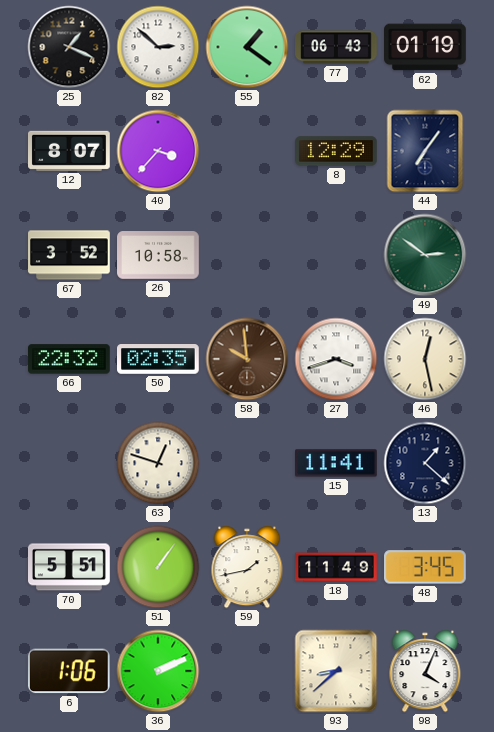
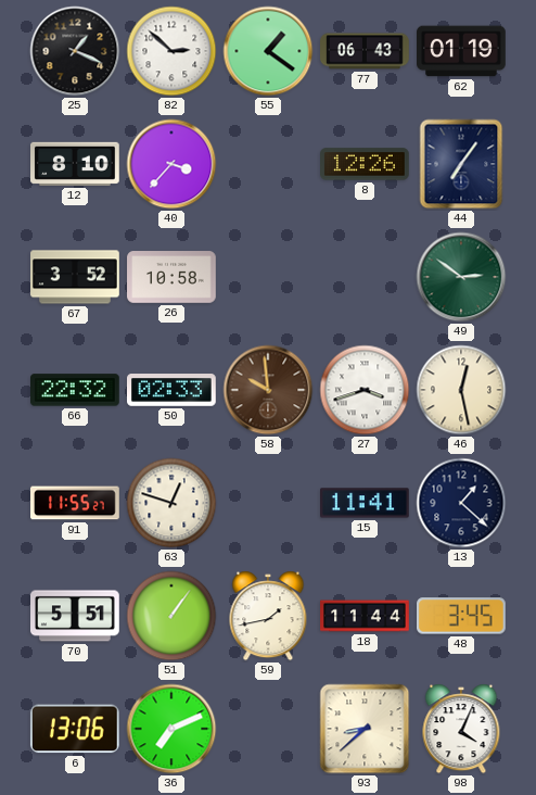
12: 8:07 -> 8:10
8: 12:29 -> 12:26
50: 02:35 -> 02:33
91: none -> 11:55
18: 11:49 -> 11:44
6: 1:06 -> 13:06
36: 2:11 -> 7:11
